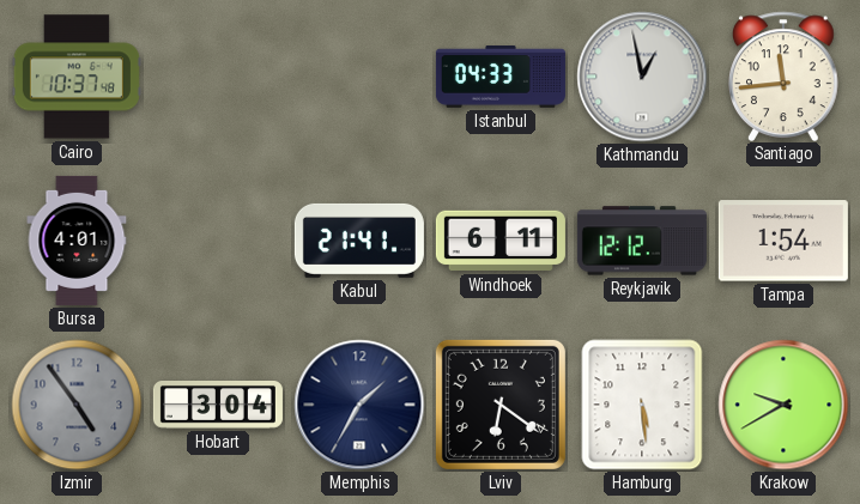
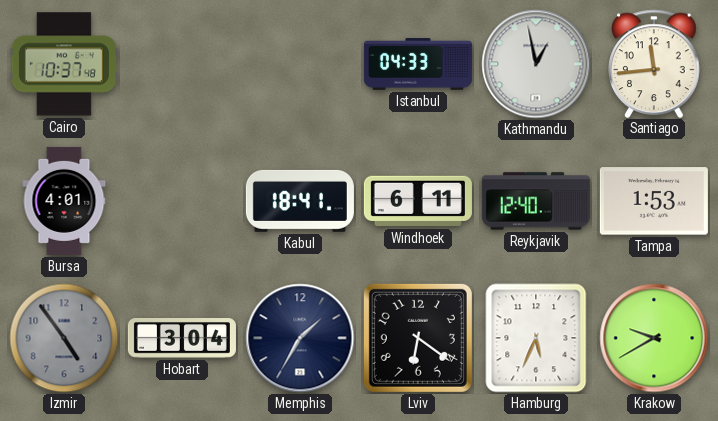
Kabul: 21:41 -> 18:41
Reykjavik: 12:12 -> 12:40
Tampa: 1:54 -> 1:53
Hamburg: 5:29 -> 5:34
